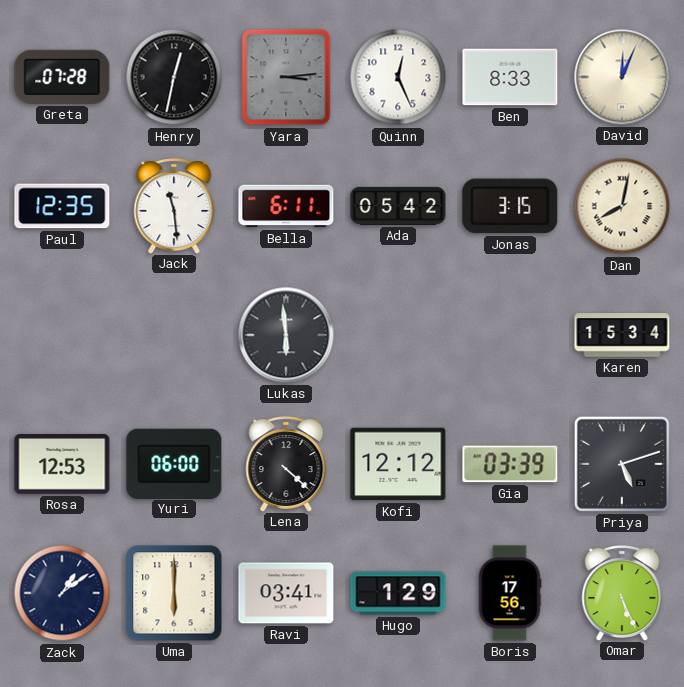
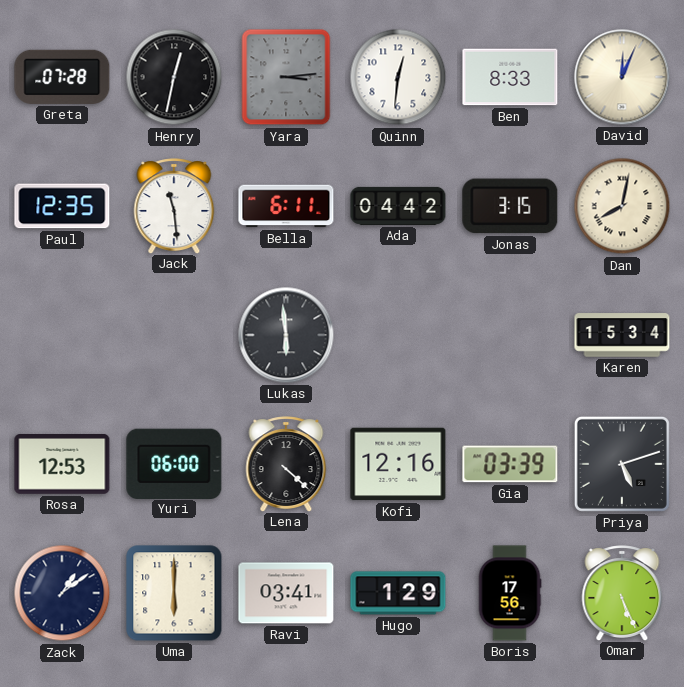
Quinn: 12:26 -> 12:31
Ada: 05:42 -> 04:42
Kofi: 12:12 -> 12:16
